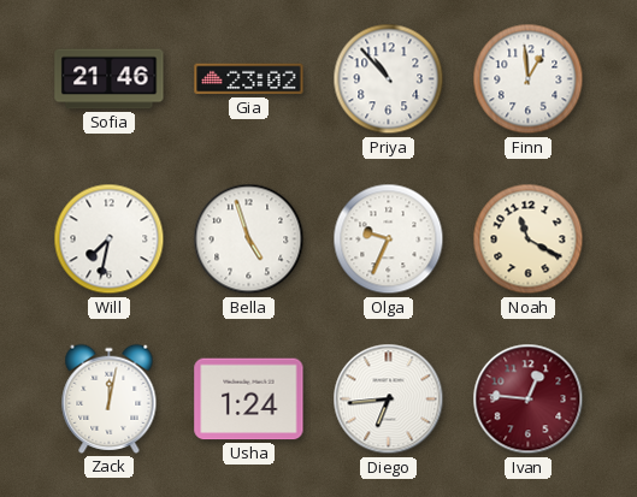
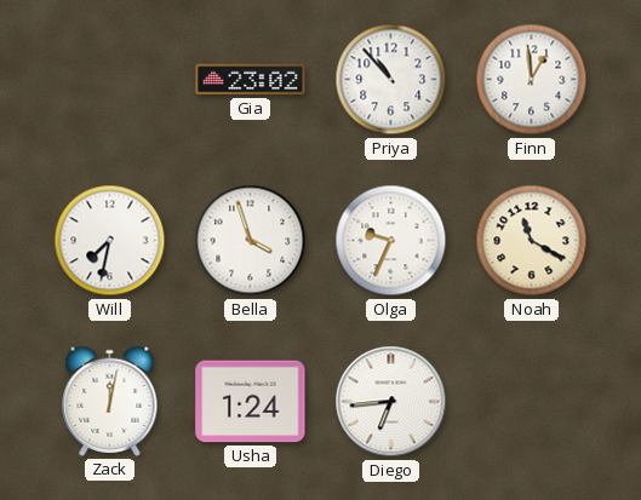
Sofia: 21:46 -> none
Bella: 4:57 -> 3:57
Ivan: 12:46 -> none
